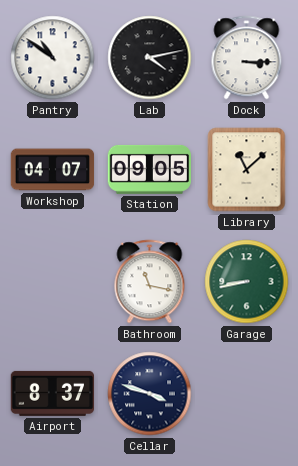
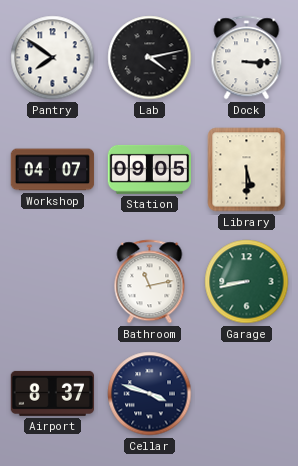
Pantry: 10:51 -> 7:51
Library: 11:08 -> 5:30
Bathroom: 11:17 -> 11:13
